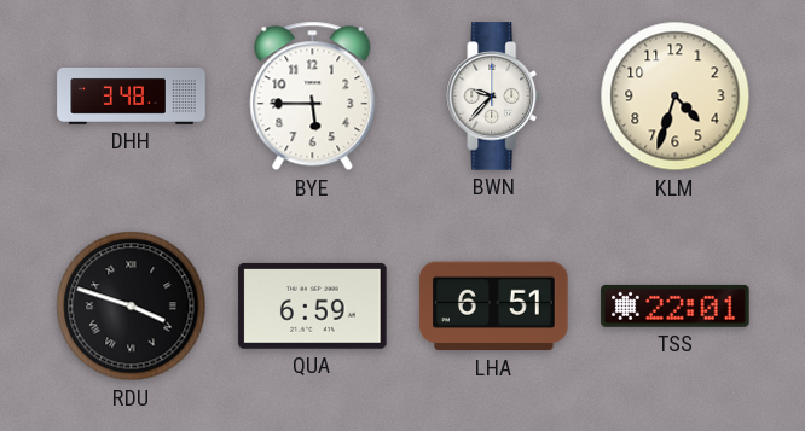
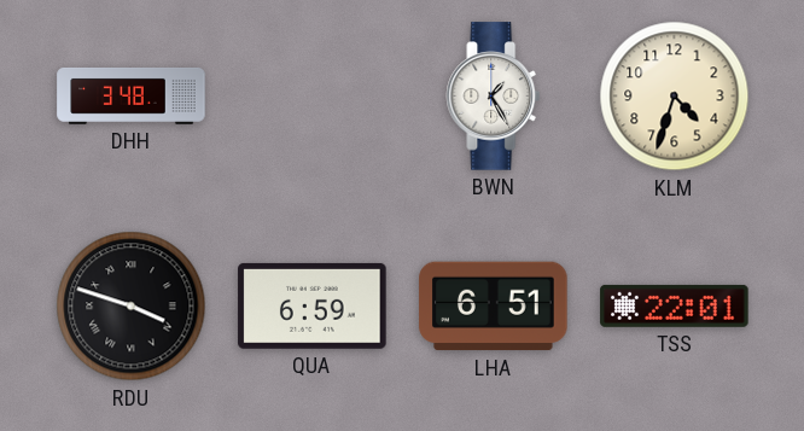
BYE: 5:45 -> none
BWN: 9:37 -> 1:25
